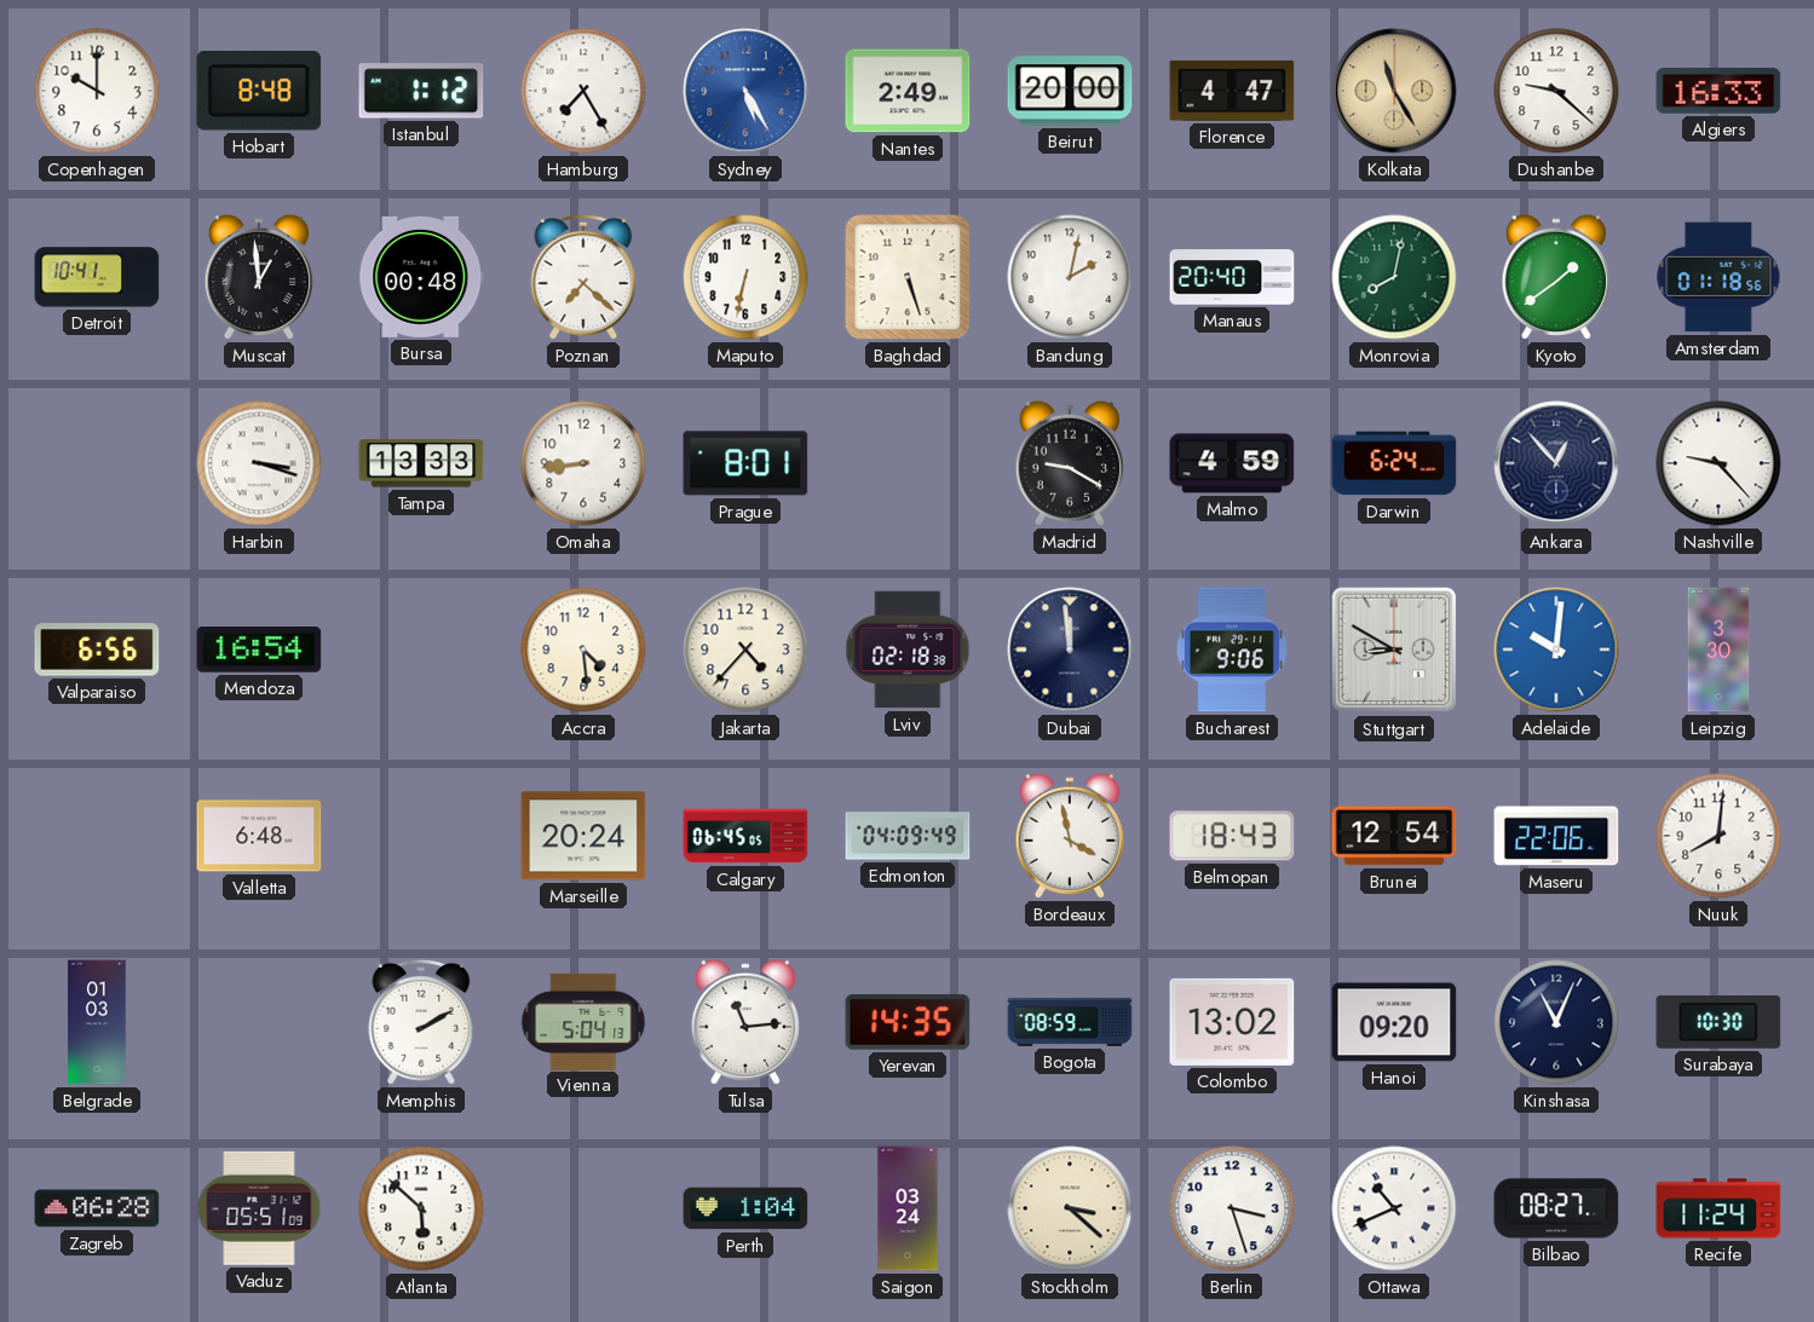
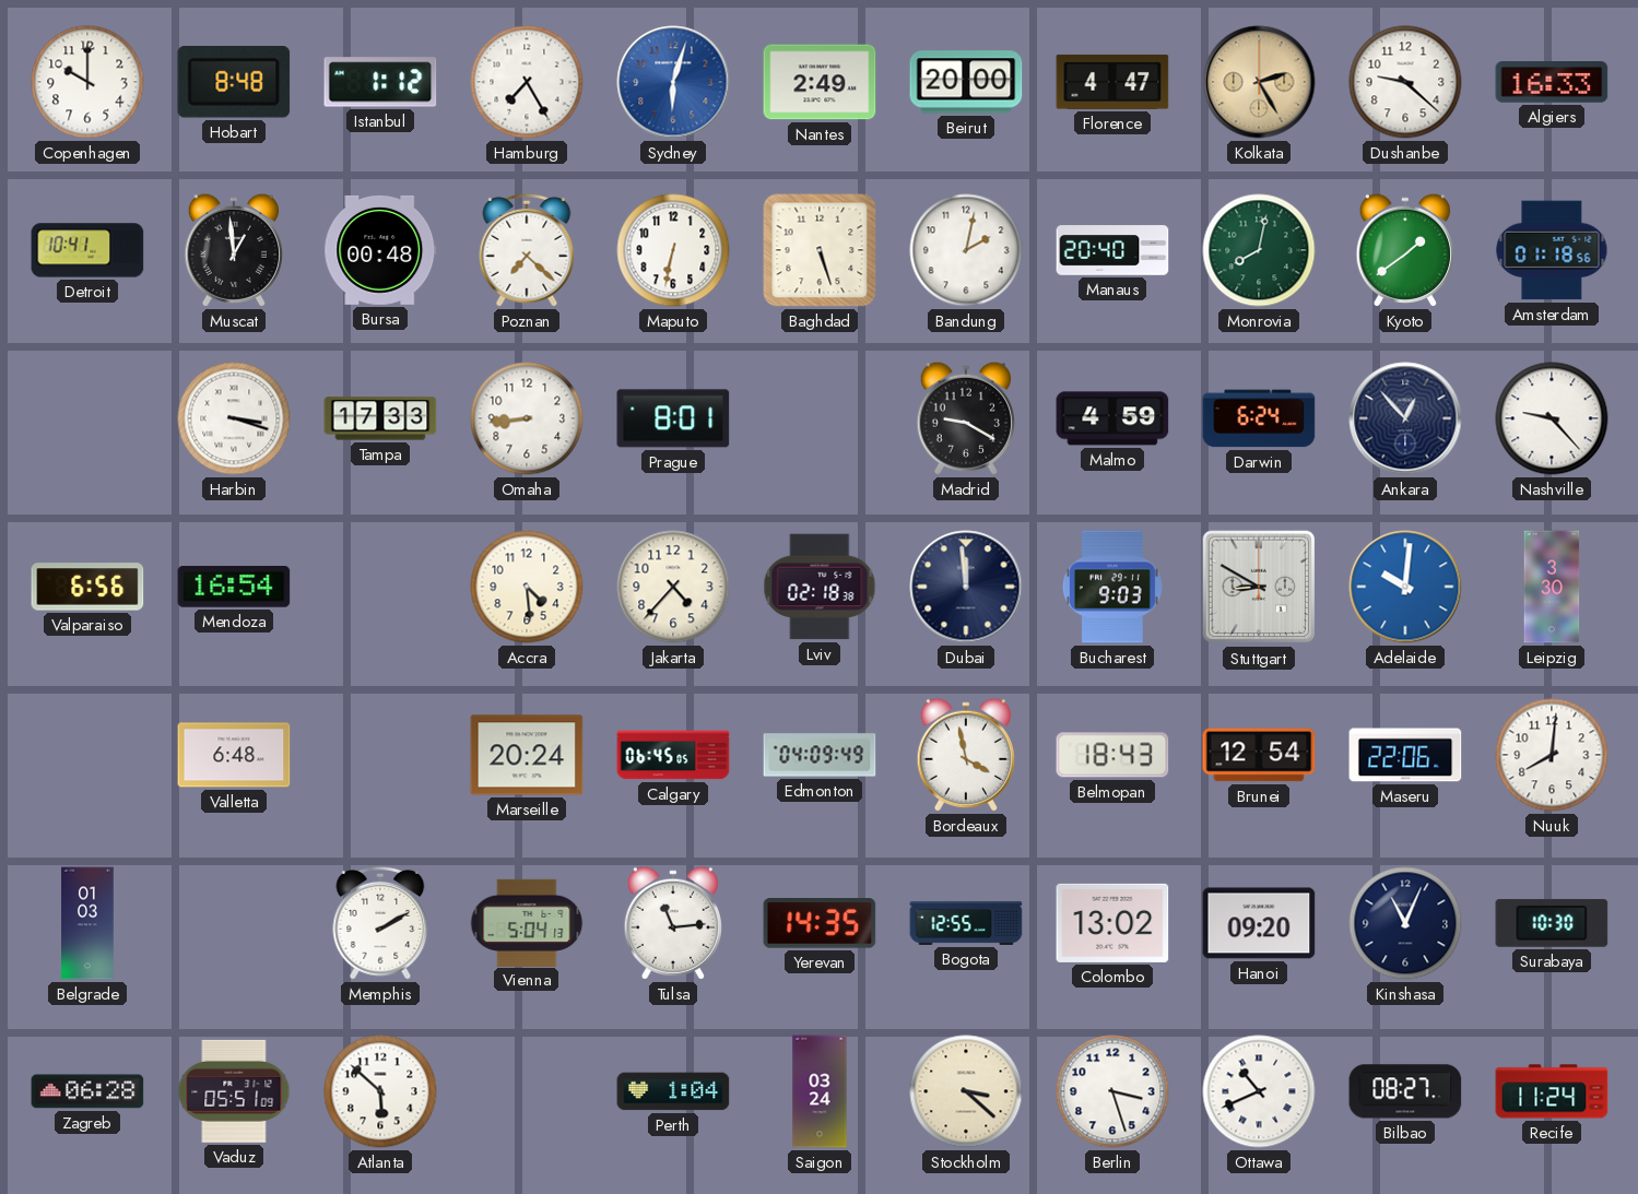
Sydney: 5:25 -> 6:03
Kolkata: 11:25 -> 2:25
Tampa: 13:33 -> 17:33
Bucharest: 9:06 -> 9:03
Bogota: 08:59 -> 12:55
